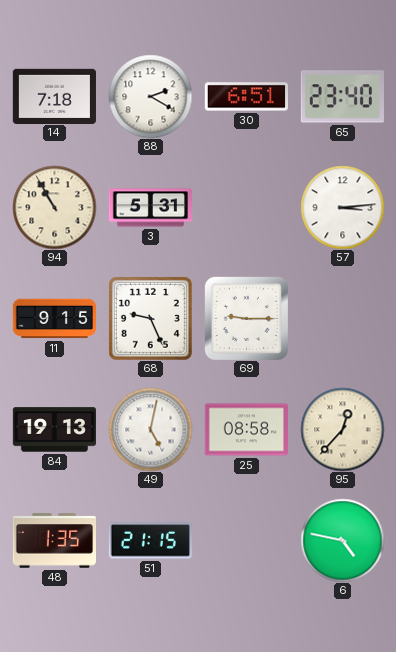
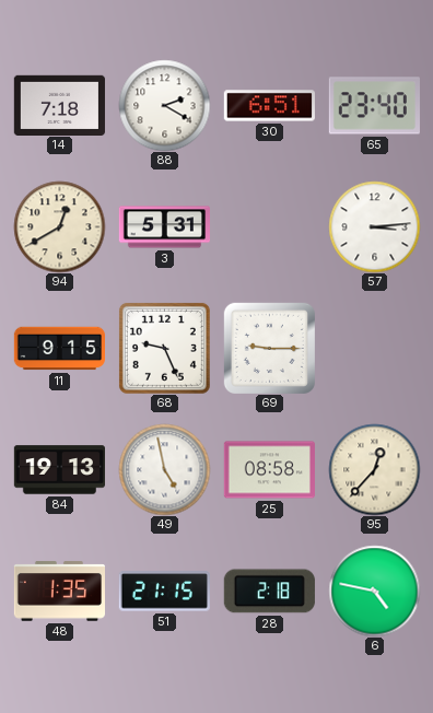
94: 10:55 -> 12:40
49: 5:02 -> 4:58
28: none -> 2:18
